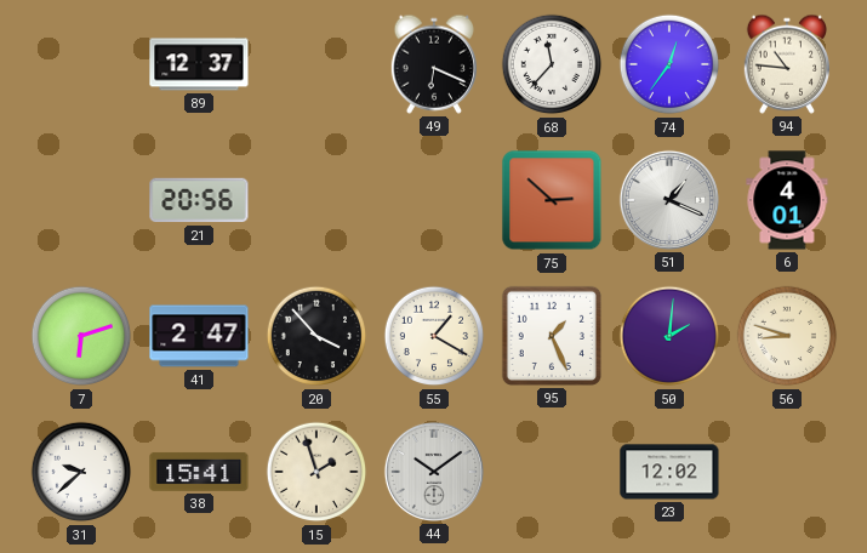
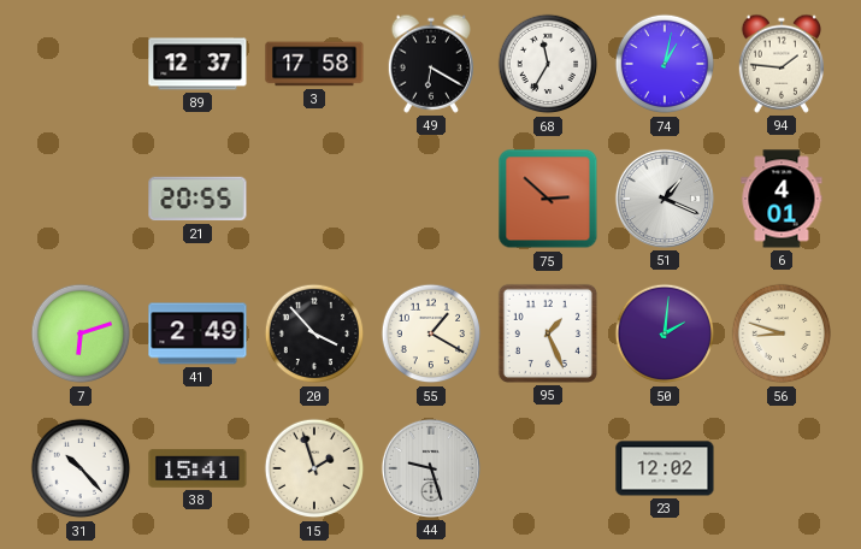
3: none -> 17:58
49: 6:19 -> 6:20
68: 11:37 -> 11:35
74: 12:36 -> 1:02
94: 10:46 -> 1:46
21: 20:56 -> 20:55
41: 2:47 -> 2:49
31: 9:38 -> 10:23
44: 10:09 -> 9:27
